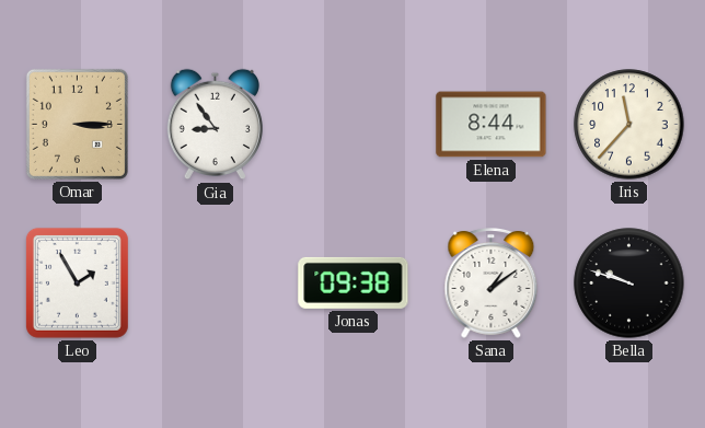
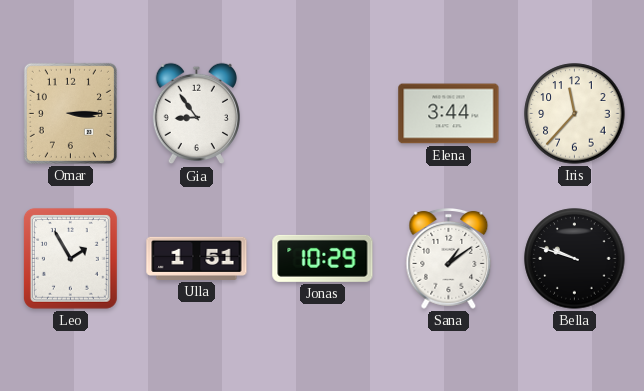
Elena: 8:44 -> 3:44
Ulla: none -> 1:51
Jonas: 09:38 -> 10:29
